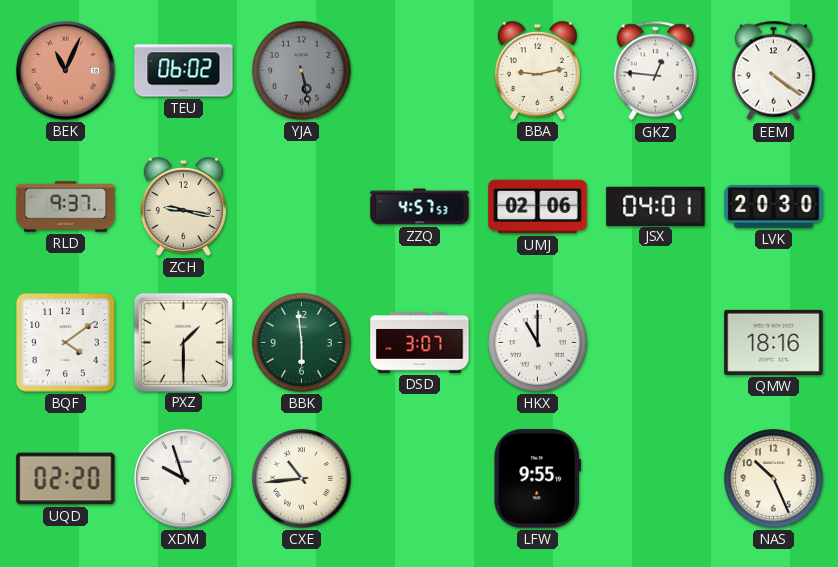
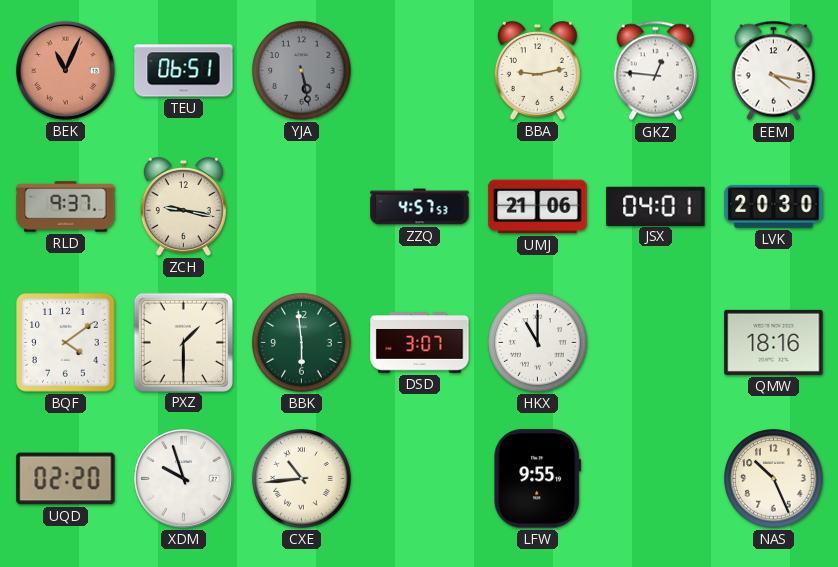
TEU: 06:02 -> 06:51
EEM: 4:21 -> 4:17
UMJ: 02:06 -> 21:06
